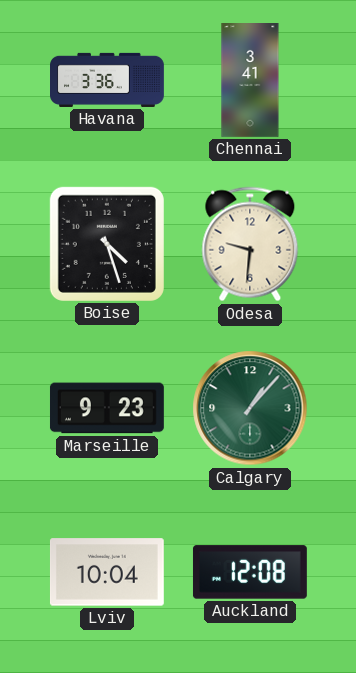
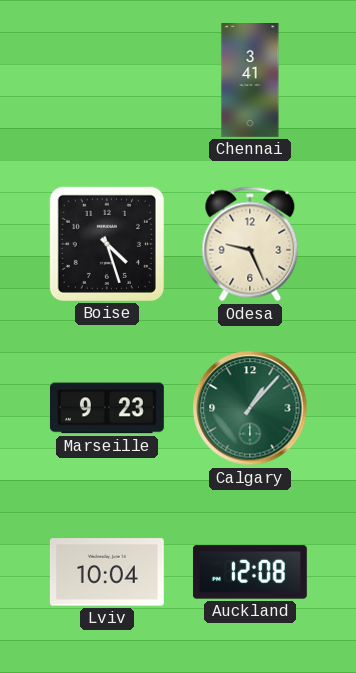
Havana: 3:36 -> none
Odesa: 9:31 -> 9:26
